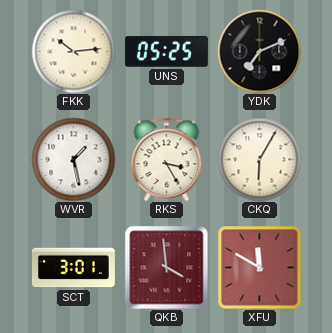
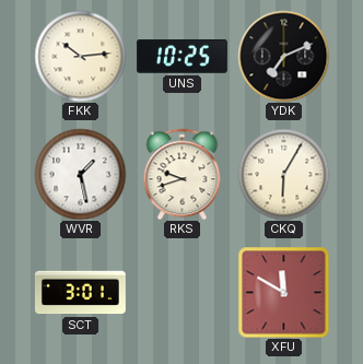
UNS: 05:25 -> 10:25
RKS: 3:25 -> 9:42
QKB: 3:59 -> none
